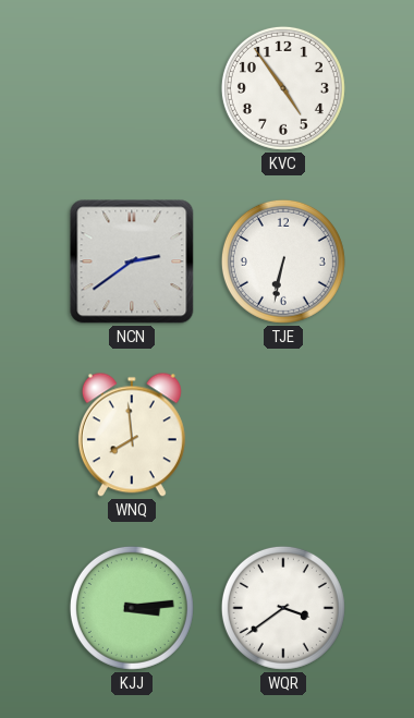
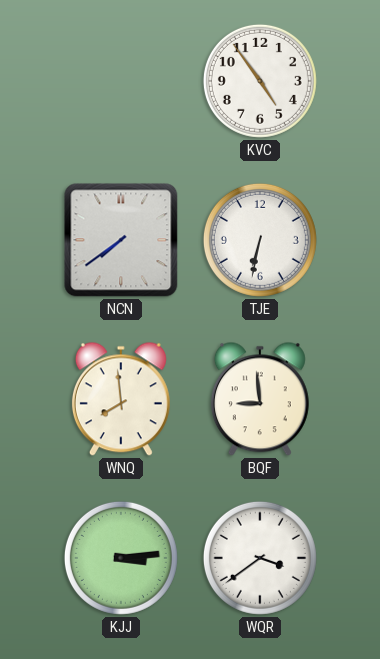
NCN: 2:39 -> 7:39
BQF: none -> 8:59
